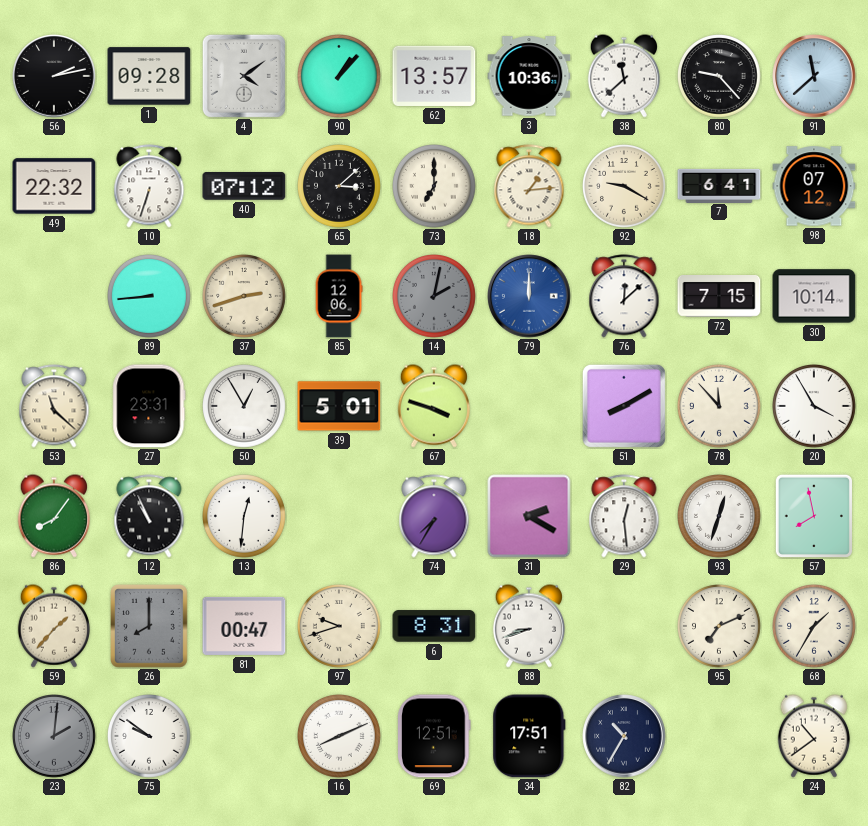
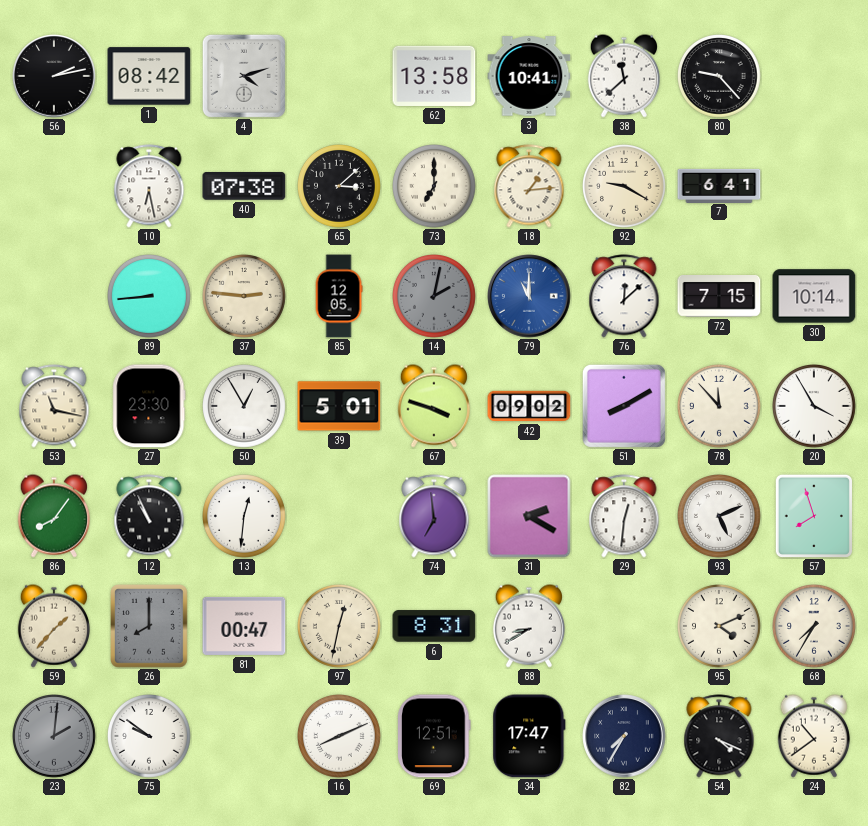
1: 09:28 -> 08:42
4: 4:09 -> 4:12
90: 1:07 -> none
62: 13:57 -> 13:58
3: 10:36 -> 10:41
91: 11:38 -> none
49: 22:32 -> none
10: 6:33 -> 6:28
40: 07:12 -> 07:38
98: 07:12 -> none
37: 2:42 -> 2:46
85: 12:06 -> 12:05
79: 12:00 -> 11:00
53: 11:22 -> 11:17
27: 23:31 -> 23:30
42: none -> 09:02
74: 7:35 -> 6:59
29: 12:29 -> 12:31
93: 12:33 -> 5:11
57: 7:58 -> 7:57
97: 9:42 -> 12:32
88: 8:42 -> 8:40
95: 7:11 -> 4:11
68: 1:35 -> 7:35
34: 17:51 -> 17:47
82: 10:35 -> 7:35
54: none -> 4:19
